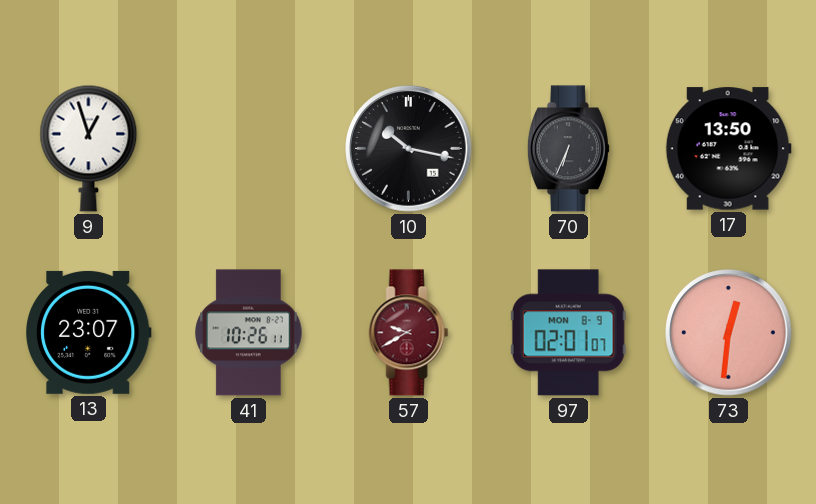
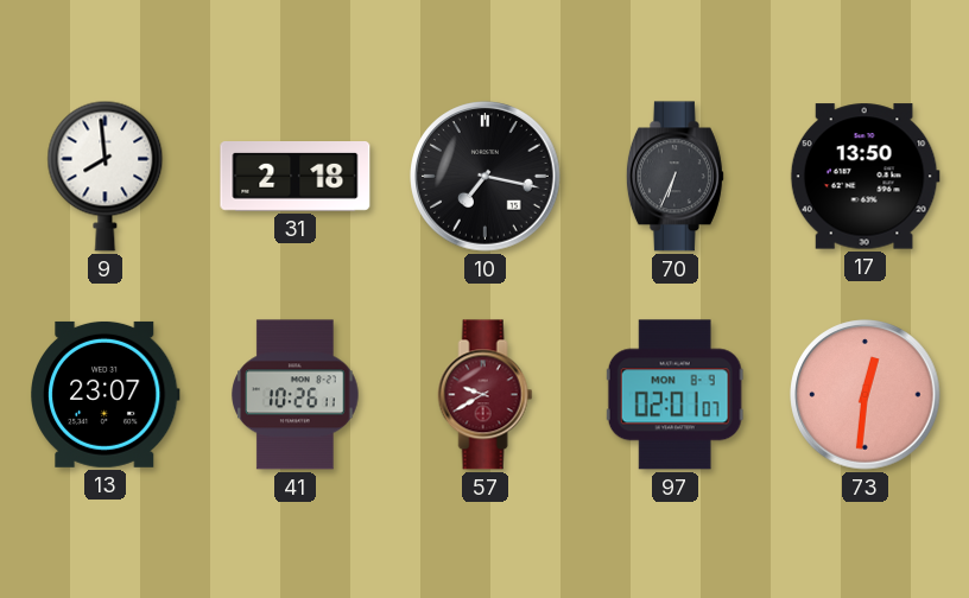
9: 12:57 -> 7:59
31: none -> 2:18
10: 10:17 -> 7:17
